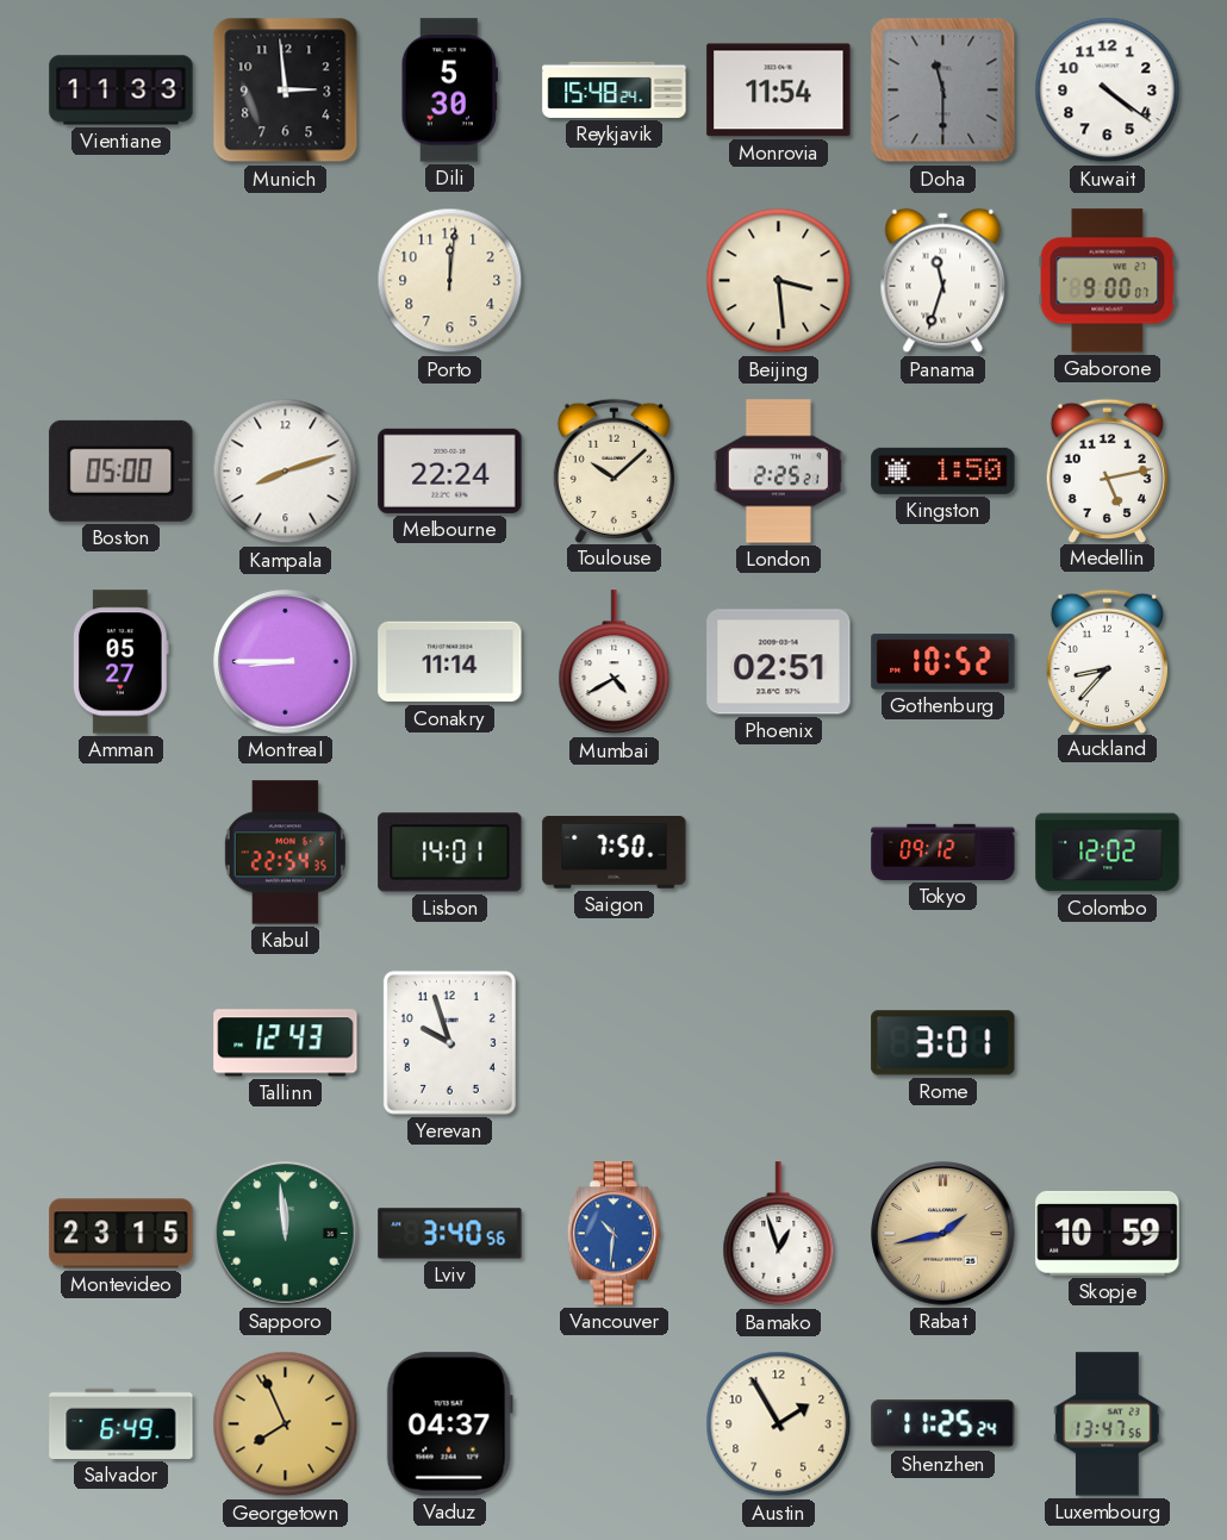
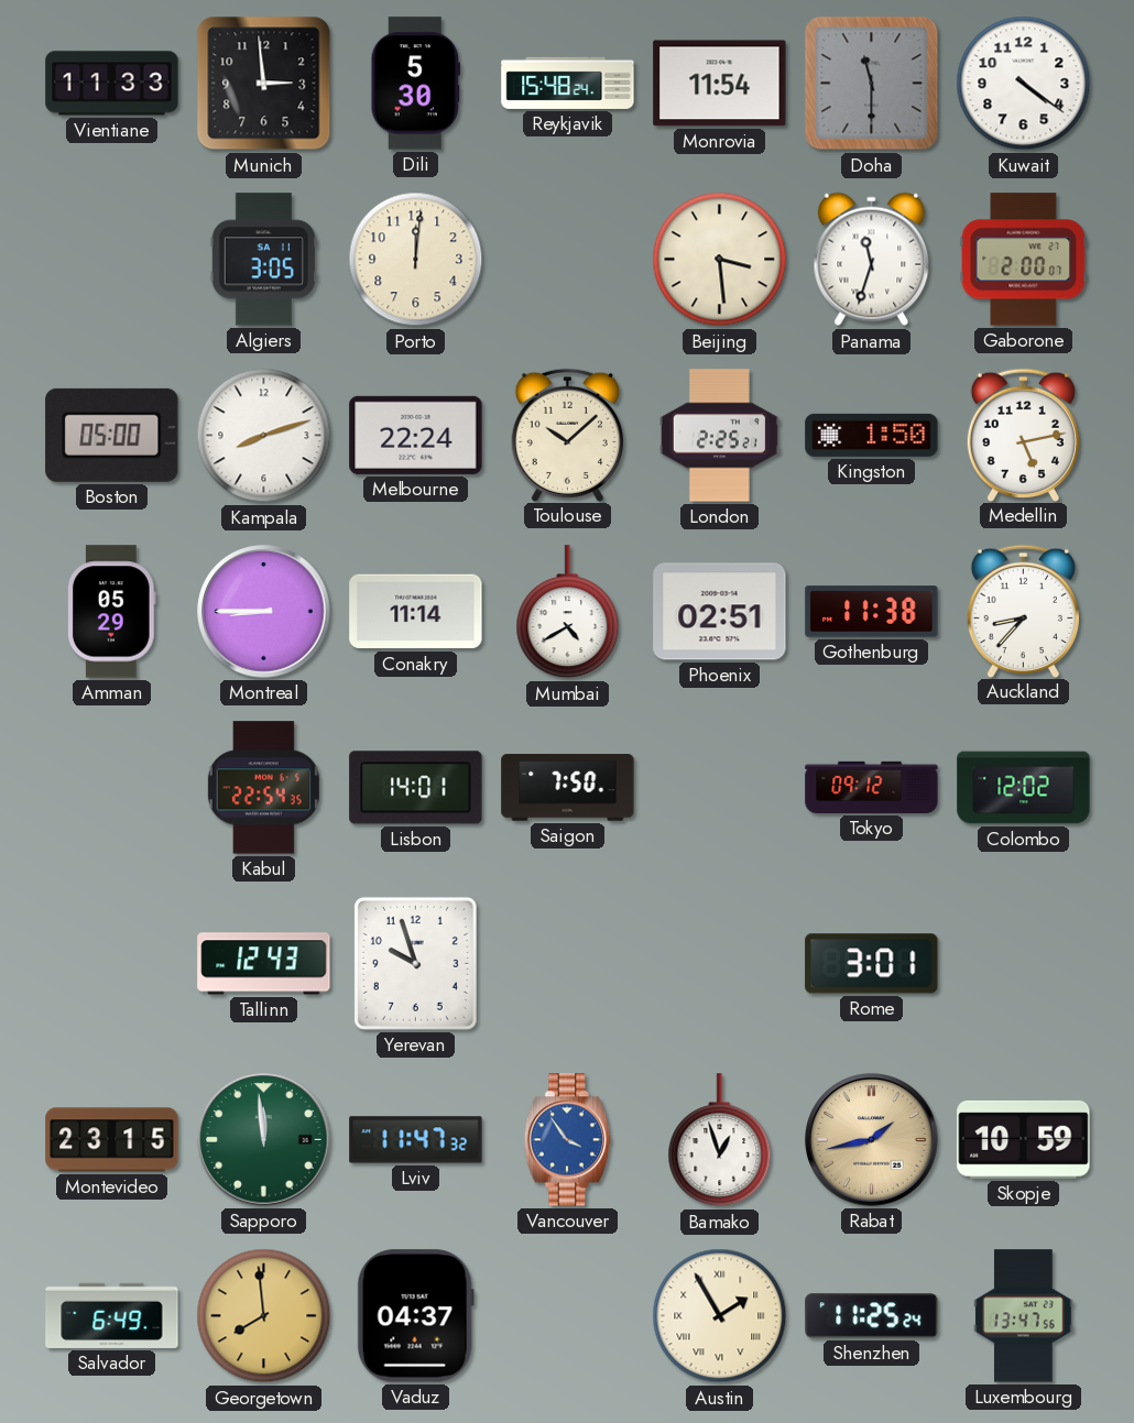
Algiers: none -> 3:05
Gaborone: 9:00 -> 2:00
Amman: 05:27 -> 05:29
Gothenburg: 10:52 -> 11:38
Lviv: 3:40 -> 11:47
Vancouver: 10:31 -> 3:54
Georgetown: 7:56 -> 7:59
Austin numerals: Arabic -> Roman
